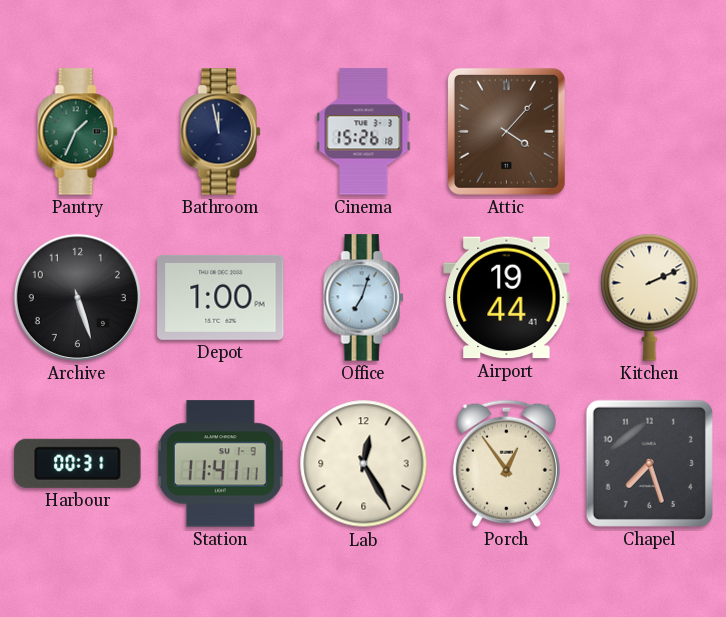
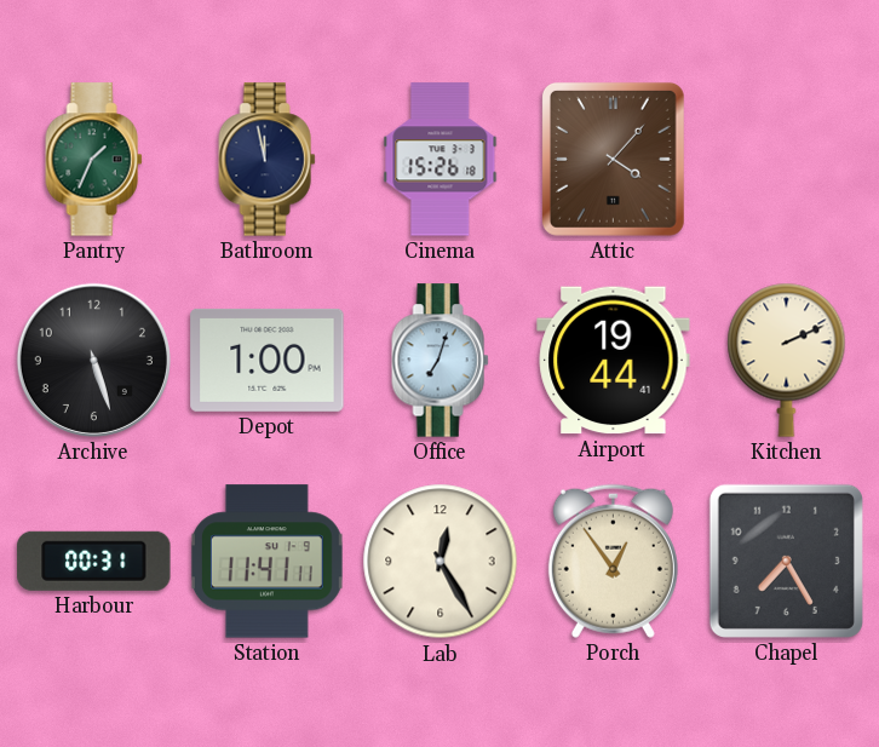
Chapel: 7:27 -> 7:25
